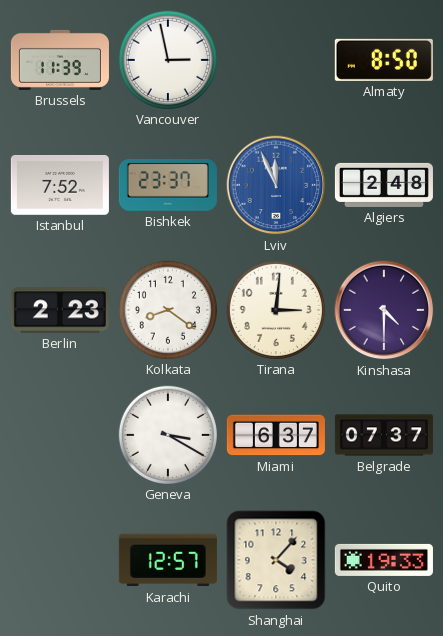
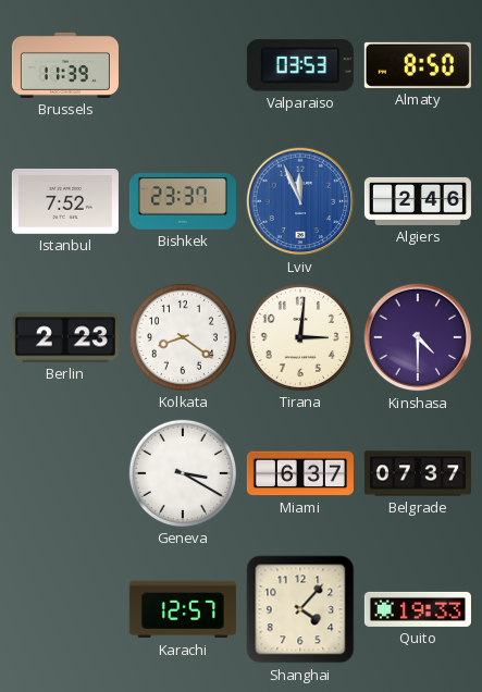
Vancouver: 2:58 -> none
Valparaiso: none -> 03:53
Algiers: 2:48 -> 2:46
